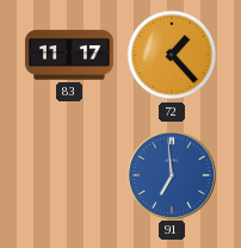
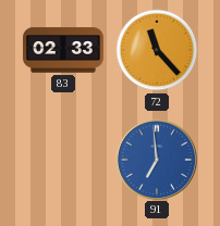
83: 11:17 -> 02:33
72: 1:23 -> 11:23
